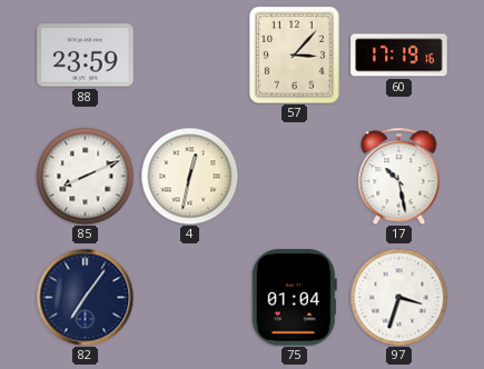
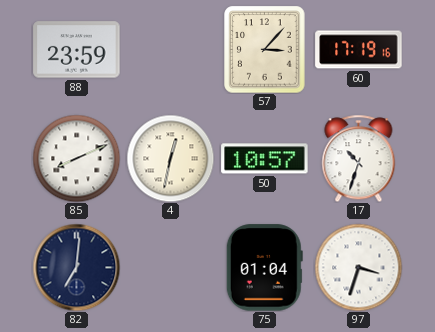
50: none -> 10:57
17: 10:28 -> 10:33
82: 7:06 -> 7:01
